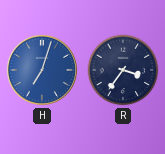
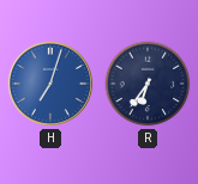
R: 3:36 -> 6:36
